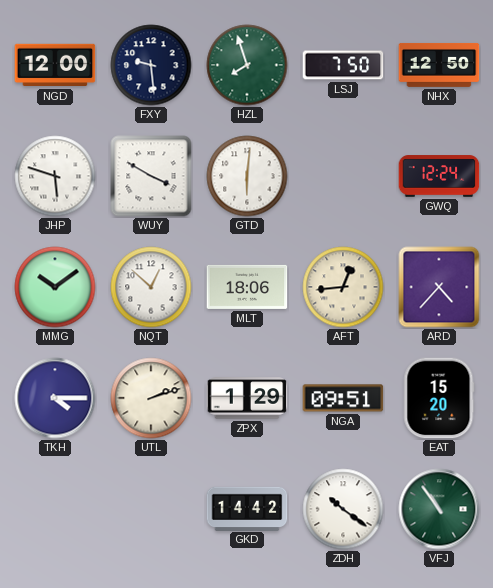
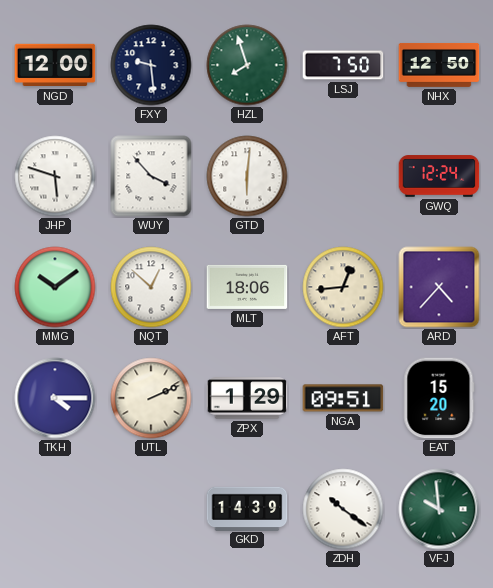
WUY: 3:50 -> 3:53
UTL: 2:12 -> 2:11
GKD: 14:42 -> 14:39
VFJ: 10:54 -> 9:59
